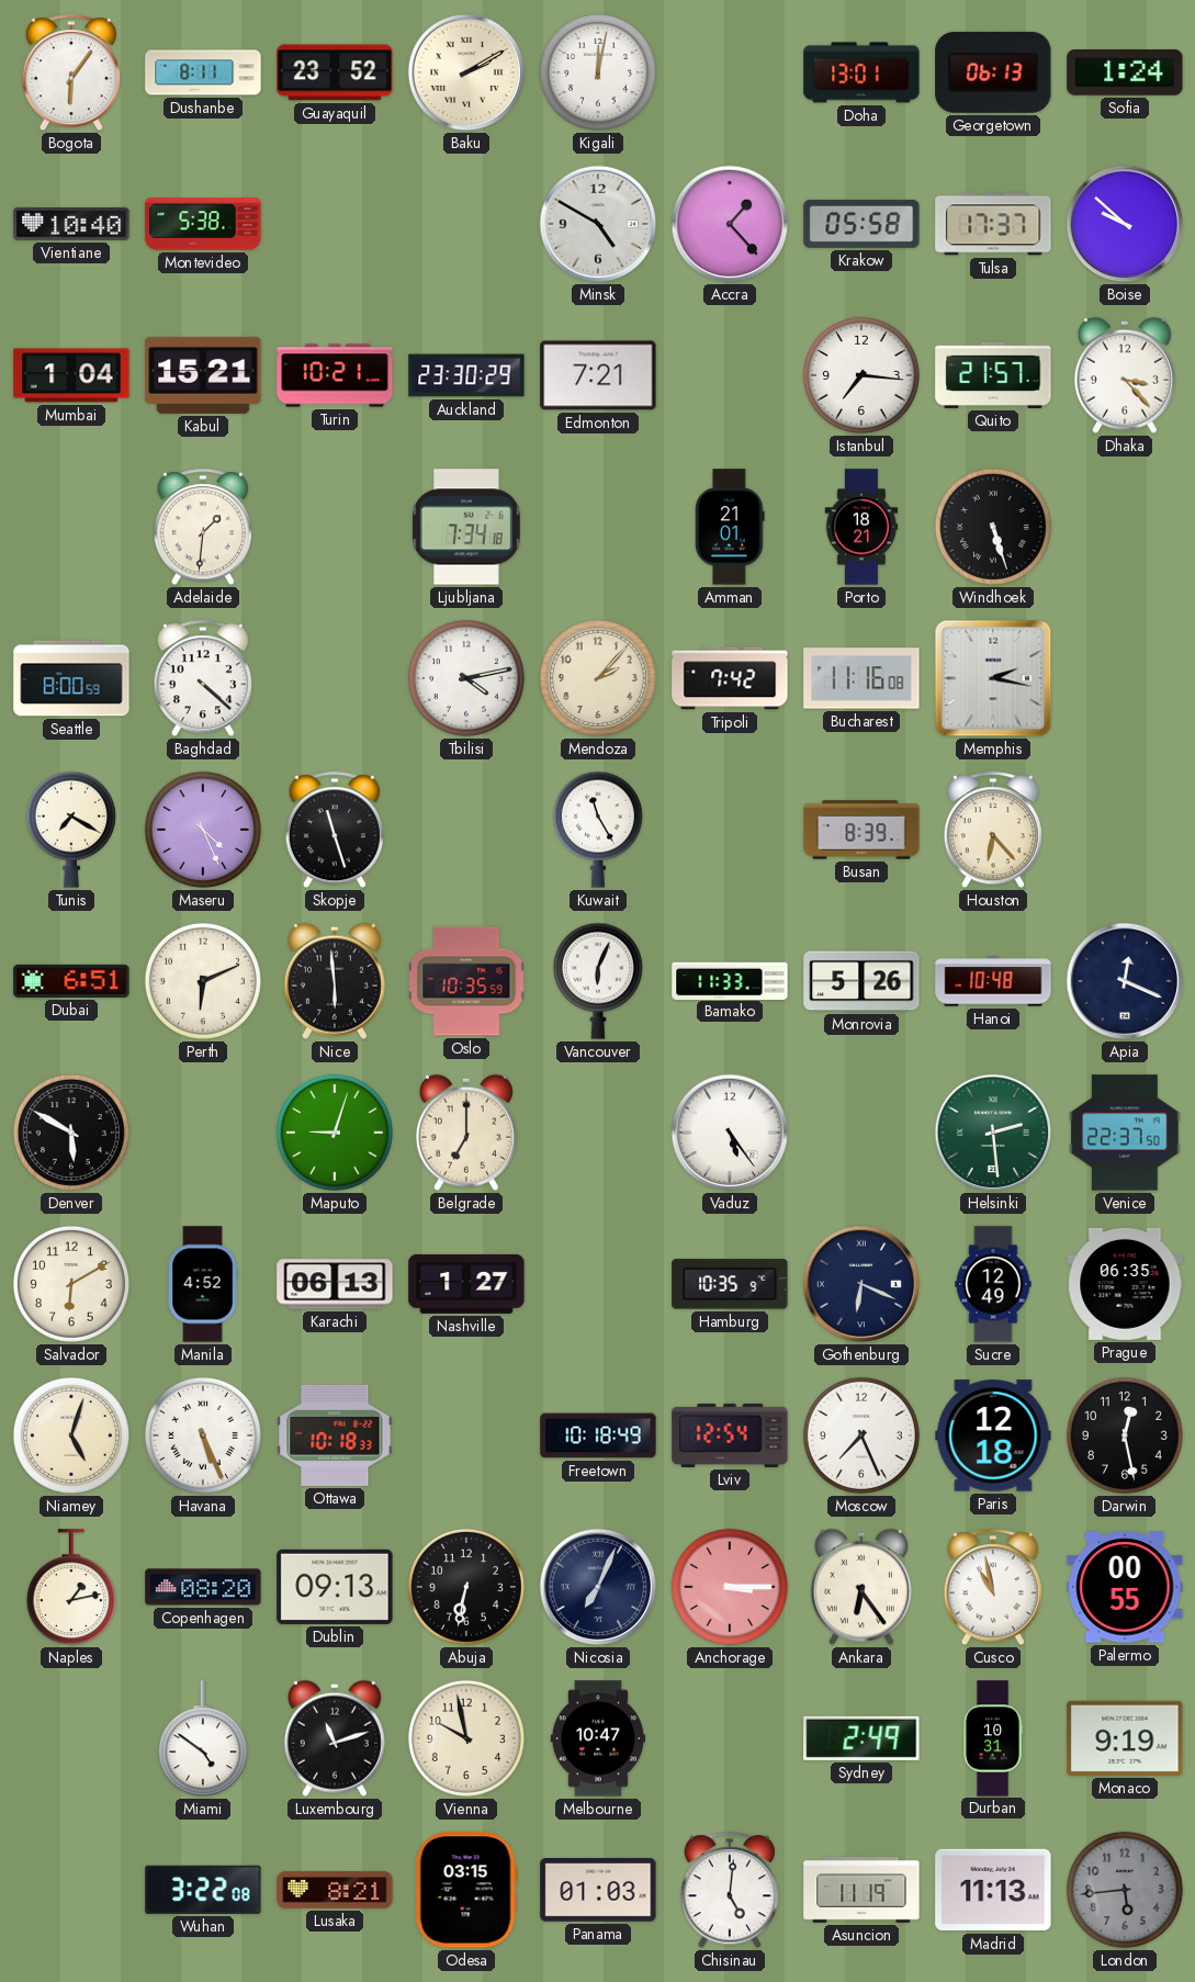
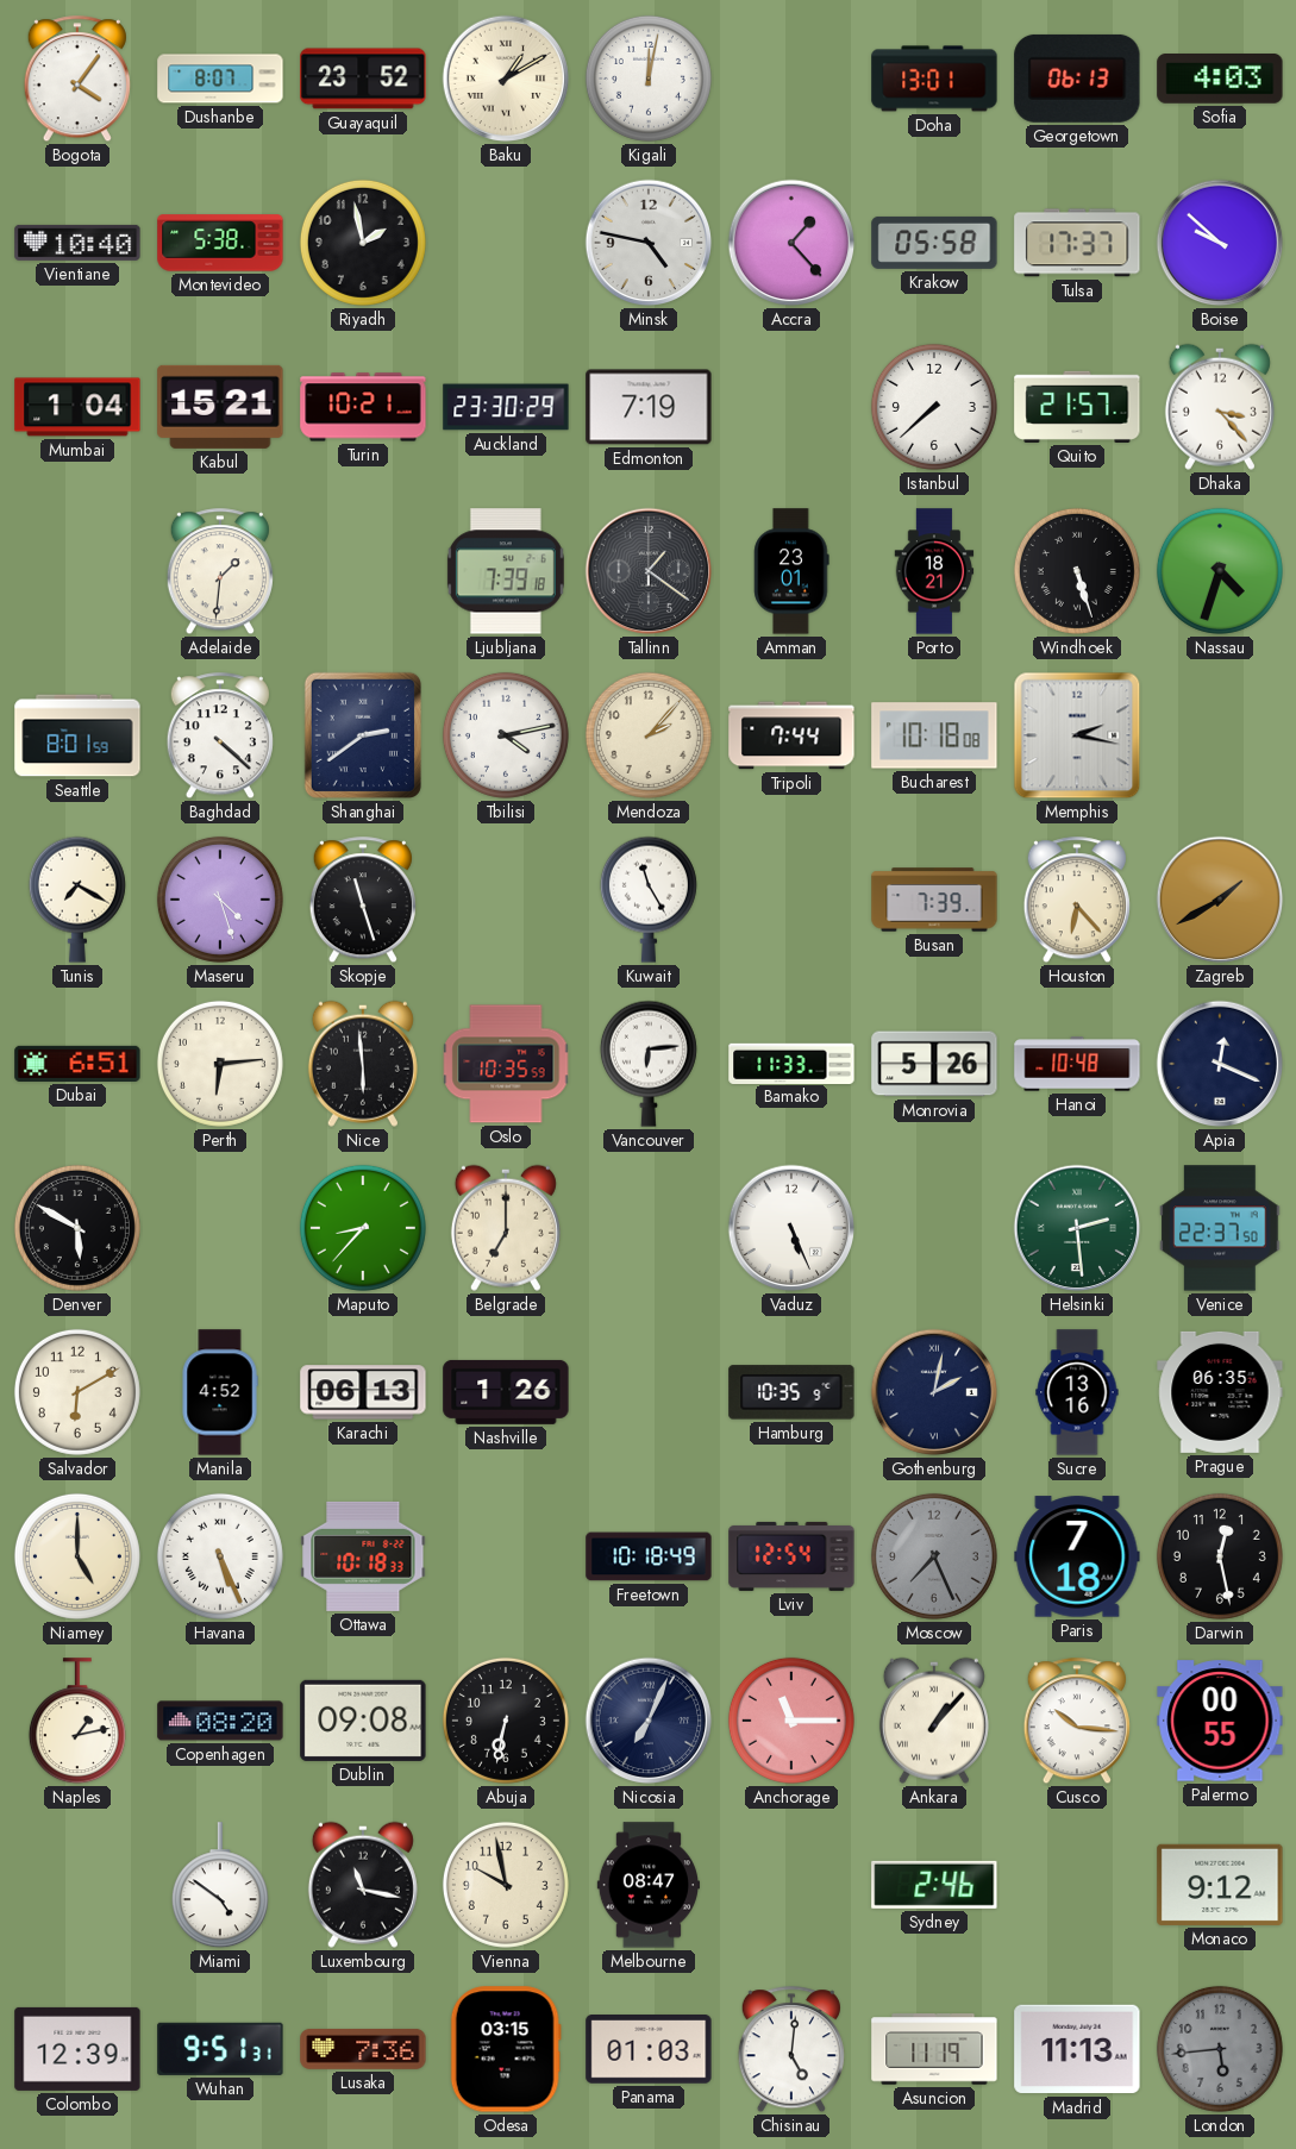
Bogota: 6:06 -> 4:06
Dushanbe: 8:11 -> 8:07
Baku: 2:10 -> 1:10
Sofia: 1:24 -> 4:03
Riyadh: none -> 1:58
Minsk: 4:50 -> 4:47
Edmonton: 7:21 -> 7:19
Istanbul: 7:16 -> 7:38
Ljubljana: 7:34 -> 7:39
Tallinn: none -> 1:21
Amman: 21:01 -> 23:01
Nassau: none -> 4:33
Seattle: 8:00 -> 8:01
Shanghai: none -> 2:39
Tripoli: 7:42 -> 7:44
Bucharest: 11:16 -> 10:18
Maseru: 4:26 -> 4:27
Busan: 8:39 -> 7:39
Zagreb: none -> 1:40
Perth: 6:11 -> 6:14
Vancouver: 6:04 -> 6:14
Maputo: 9:03 -> 8:37
Vaduz: 5:24 -> 5:26
Nashville: 1:27 -> 1:26
Gothenburg: 6:19 -> 2:02
Sucre: 12:49 -> 13:16
Niamey: 5:03 -> 5:00
Moscow dial: white -> grey
Paris: 12:18 -> 7:18
Dublin: 09:13 -> 09:08
Anchorage: 3:15 -> 11:15
Ankara: 6:24 -> 1:07
Cusco: 10:58 -> 10:16
Luxembourg: 11:12 -> 11:17
Melbourne: 10:47 -> 08:47
Sydney: 2:49 -> 2:46
Durban: 10:31 -> none
Monaco: 9:19 -> 9:12
Colombo: none -> 12:39
Wuhan: 3:22 -> 9:51
Lusaka: 8:21 -> 7:36
